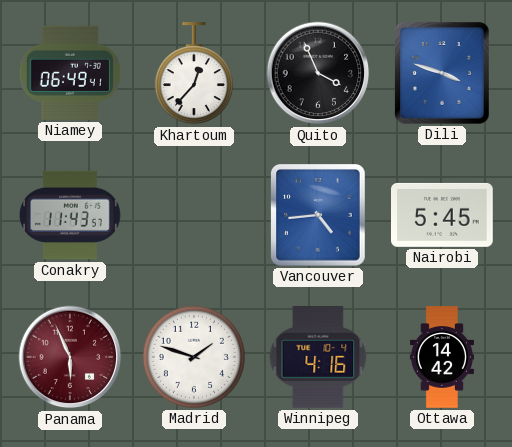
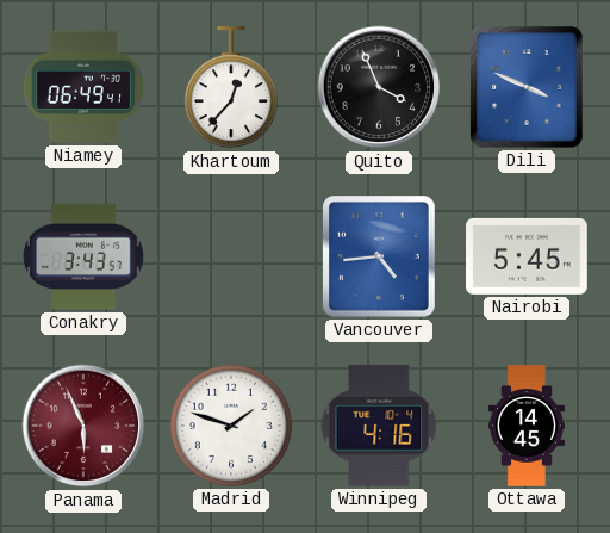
Dili: 3:48 -> 3:49
Conakry: 11:43 -> 3:43
Ottawa: 14:42 -> 14:45
